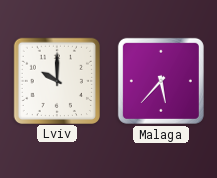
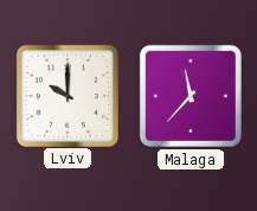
Malaga: 5:37 -> 11:37
